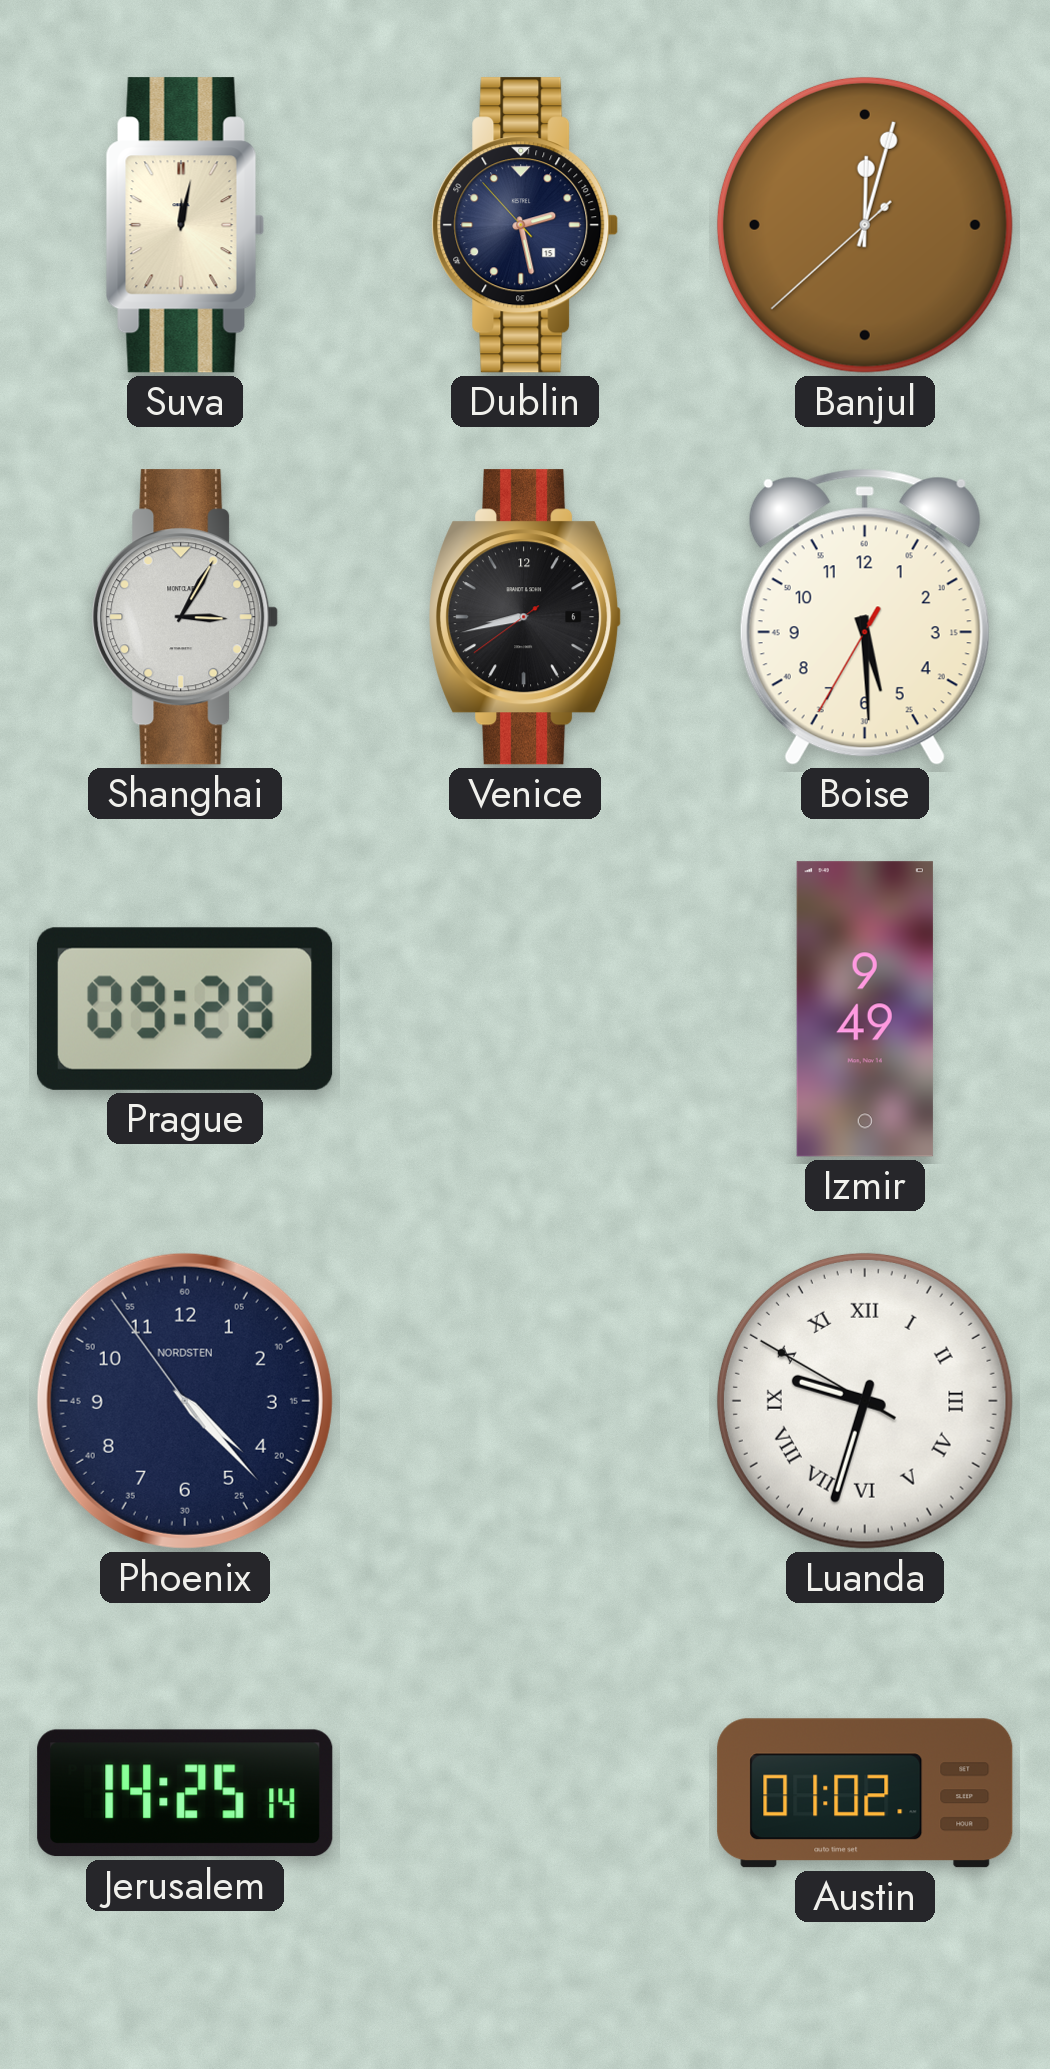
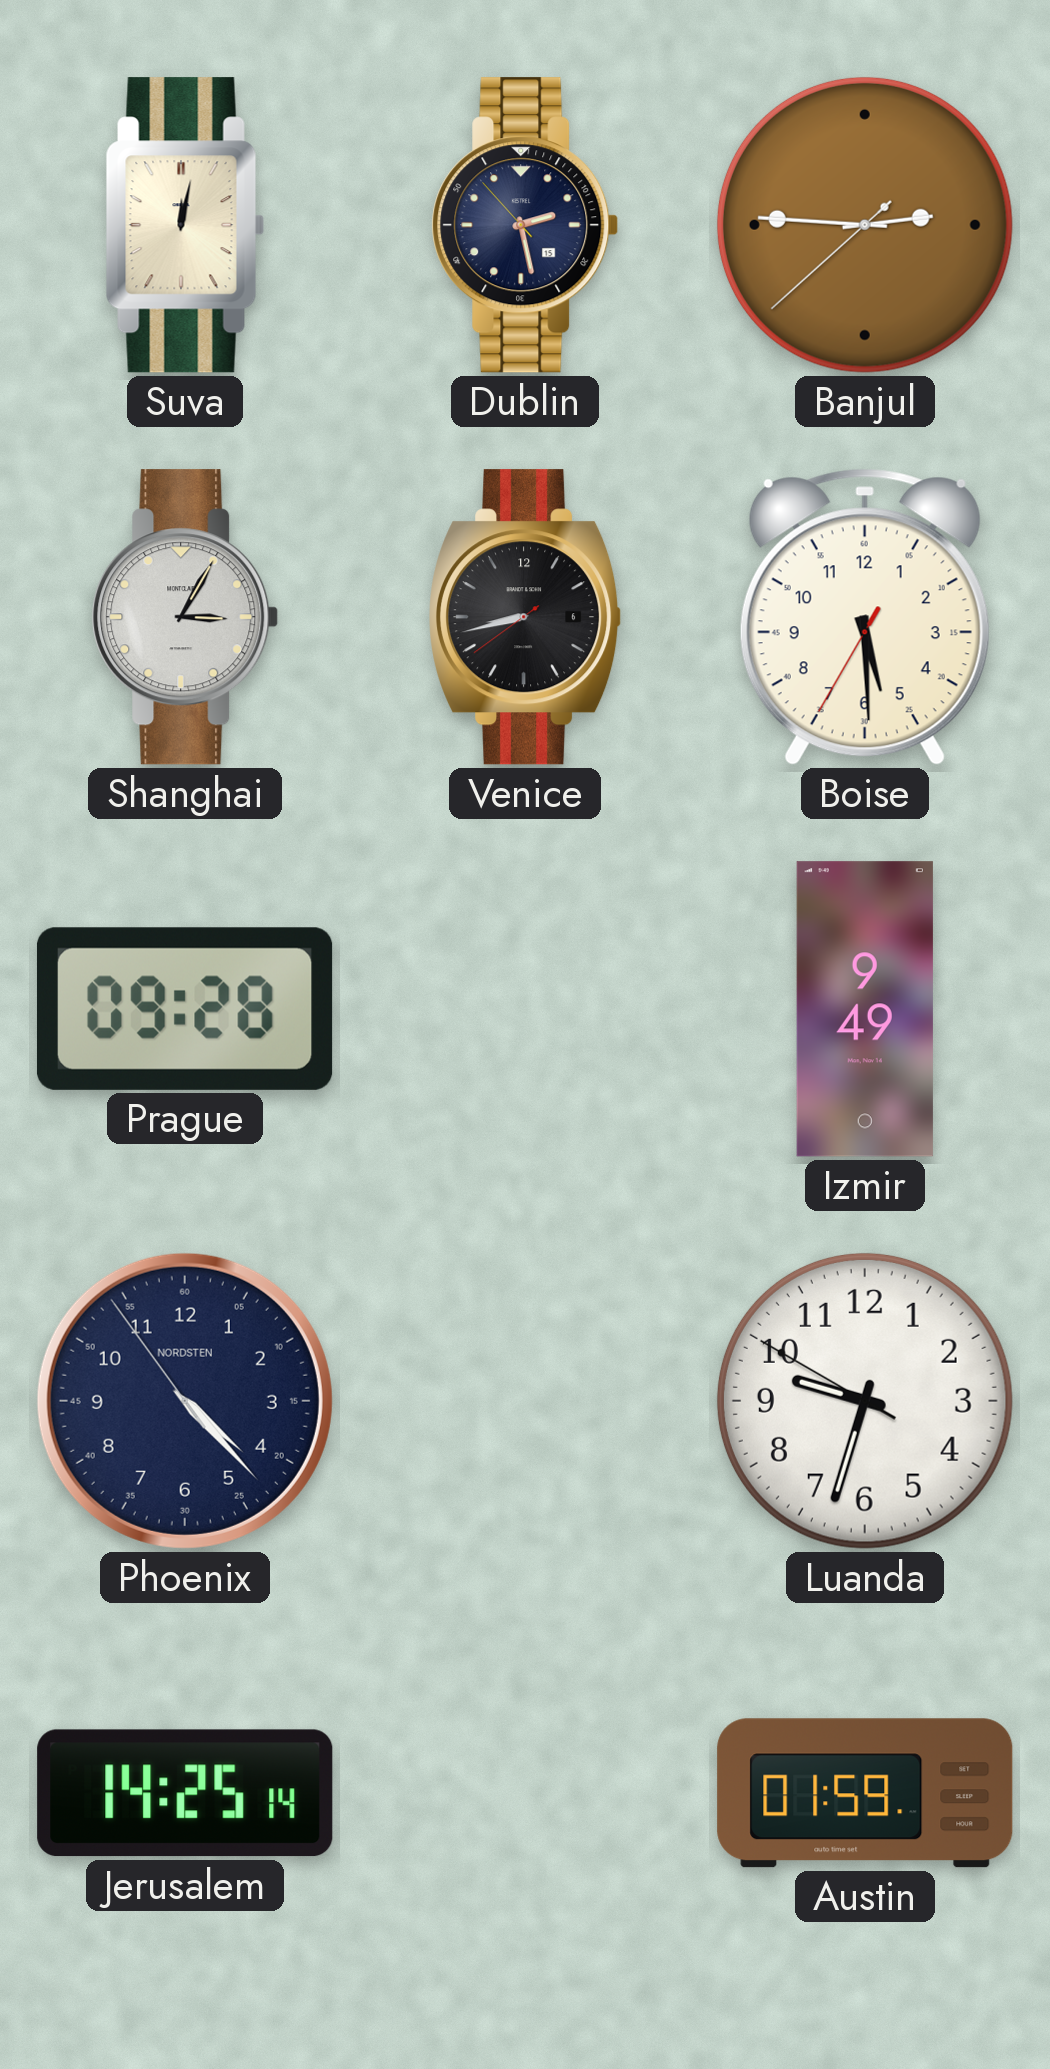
Banjul: 12:02 -> 2:45
Luanda numerals: Roman -> Arabic
Austin: 01:02 -> 01:59
